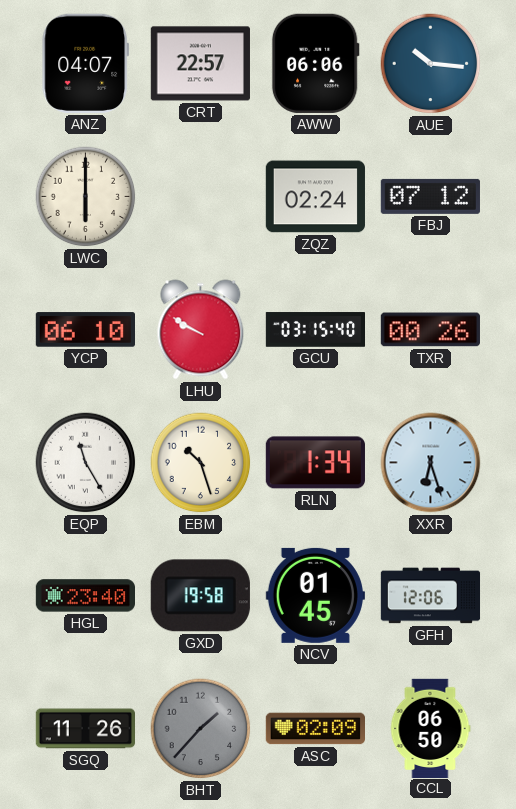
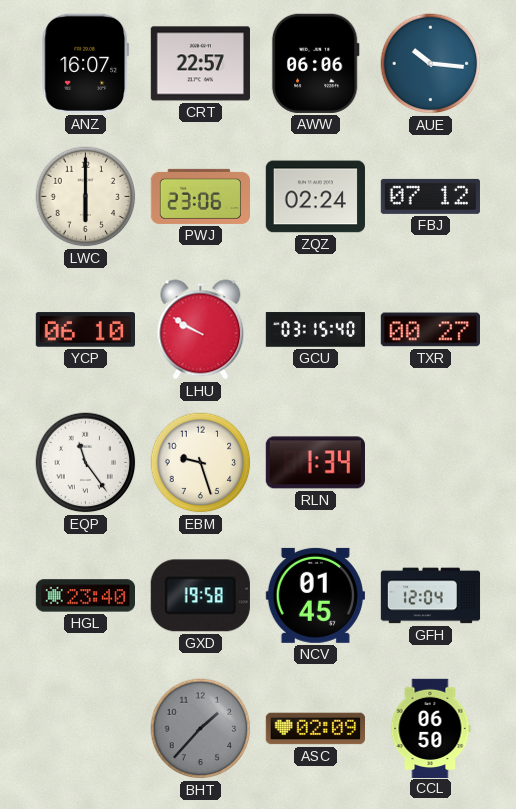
ANZ: 04:07 -> 16:07
PWJ: none -> 23:06
TXR: 00:26 -> 00:27
EQP: 11:25 -> 11:24
EBM: 10:27 -> 9:27
XXR: 6:27 -> none
GFH: 12:06 -> 12:04
SGQ: 11:26 -> none
